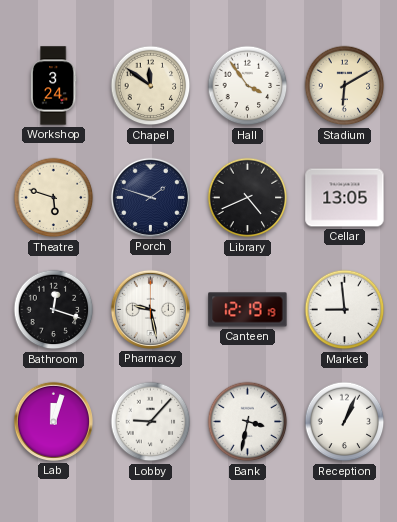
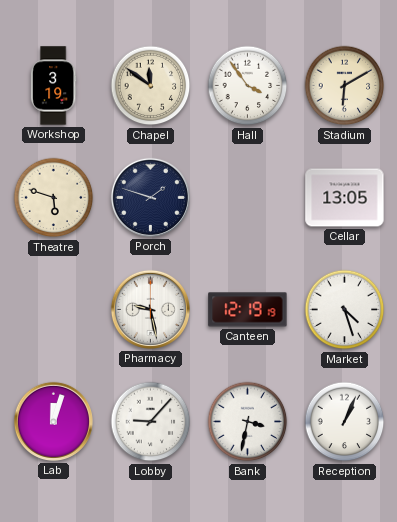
Workshop: 3:24 -> 3:19
Library: 4:41 -> none
Bathroom: 12:18 -> none
Market: 8:59 -> 4:27
